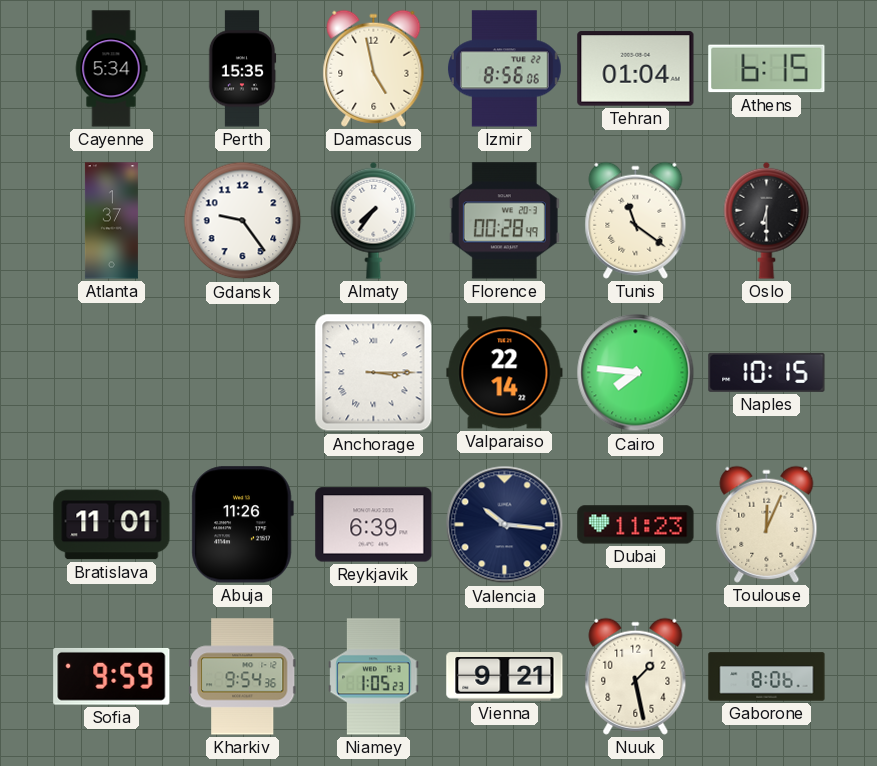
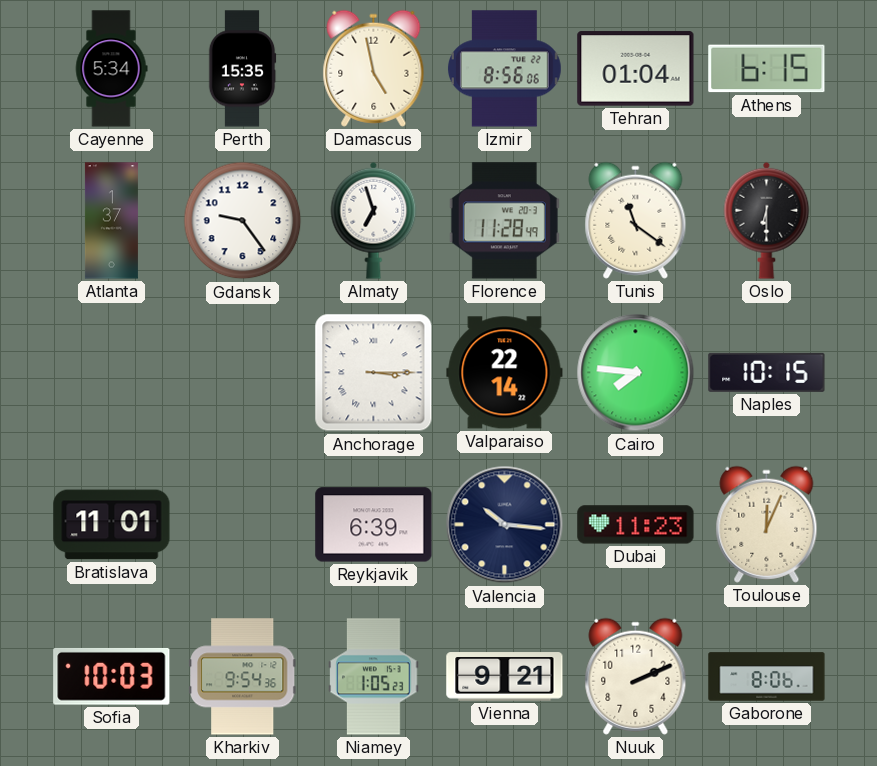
Almaty: 7:36 -> 6:57
Florence: 00:28 -> 11:28
Abuja: 11:26 -> none
Sofia: 9:59 -> 10:03
Nuuk: 1:28 -> 2:11
